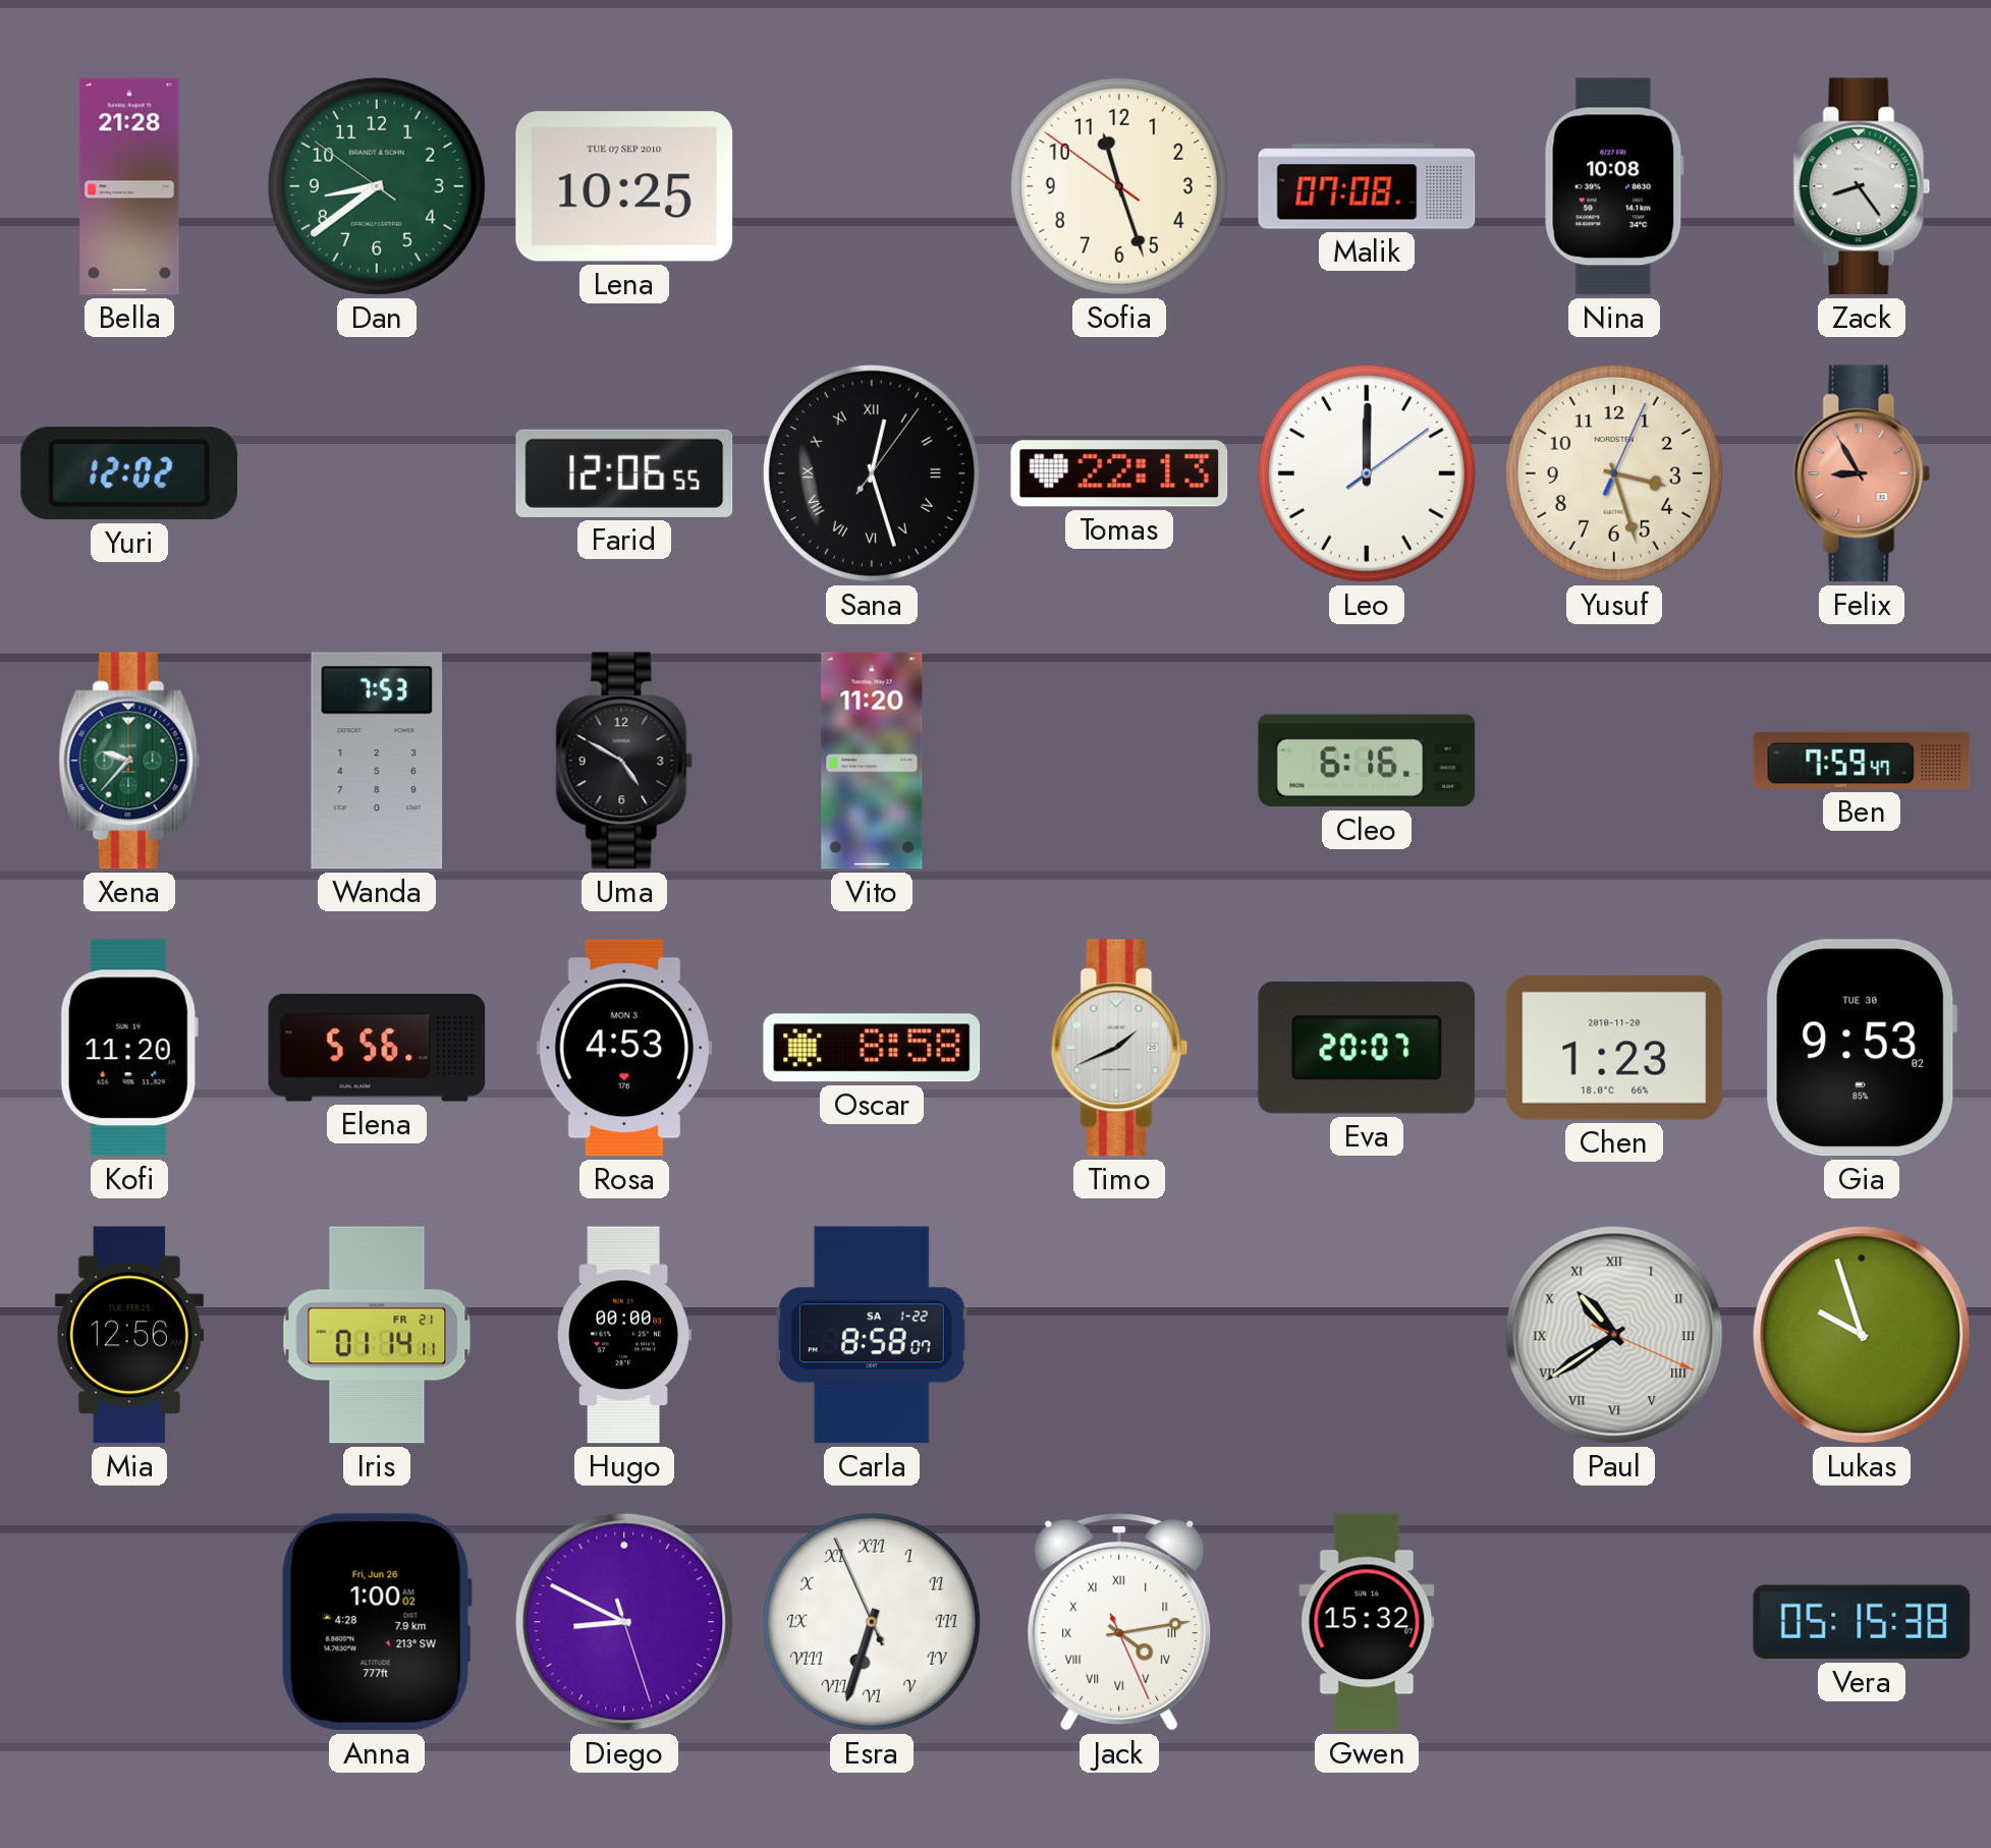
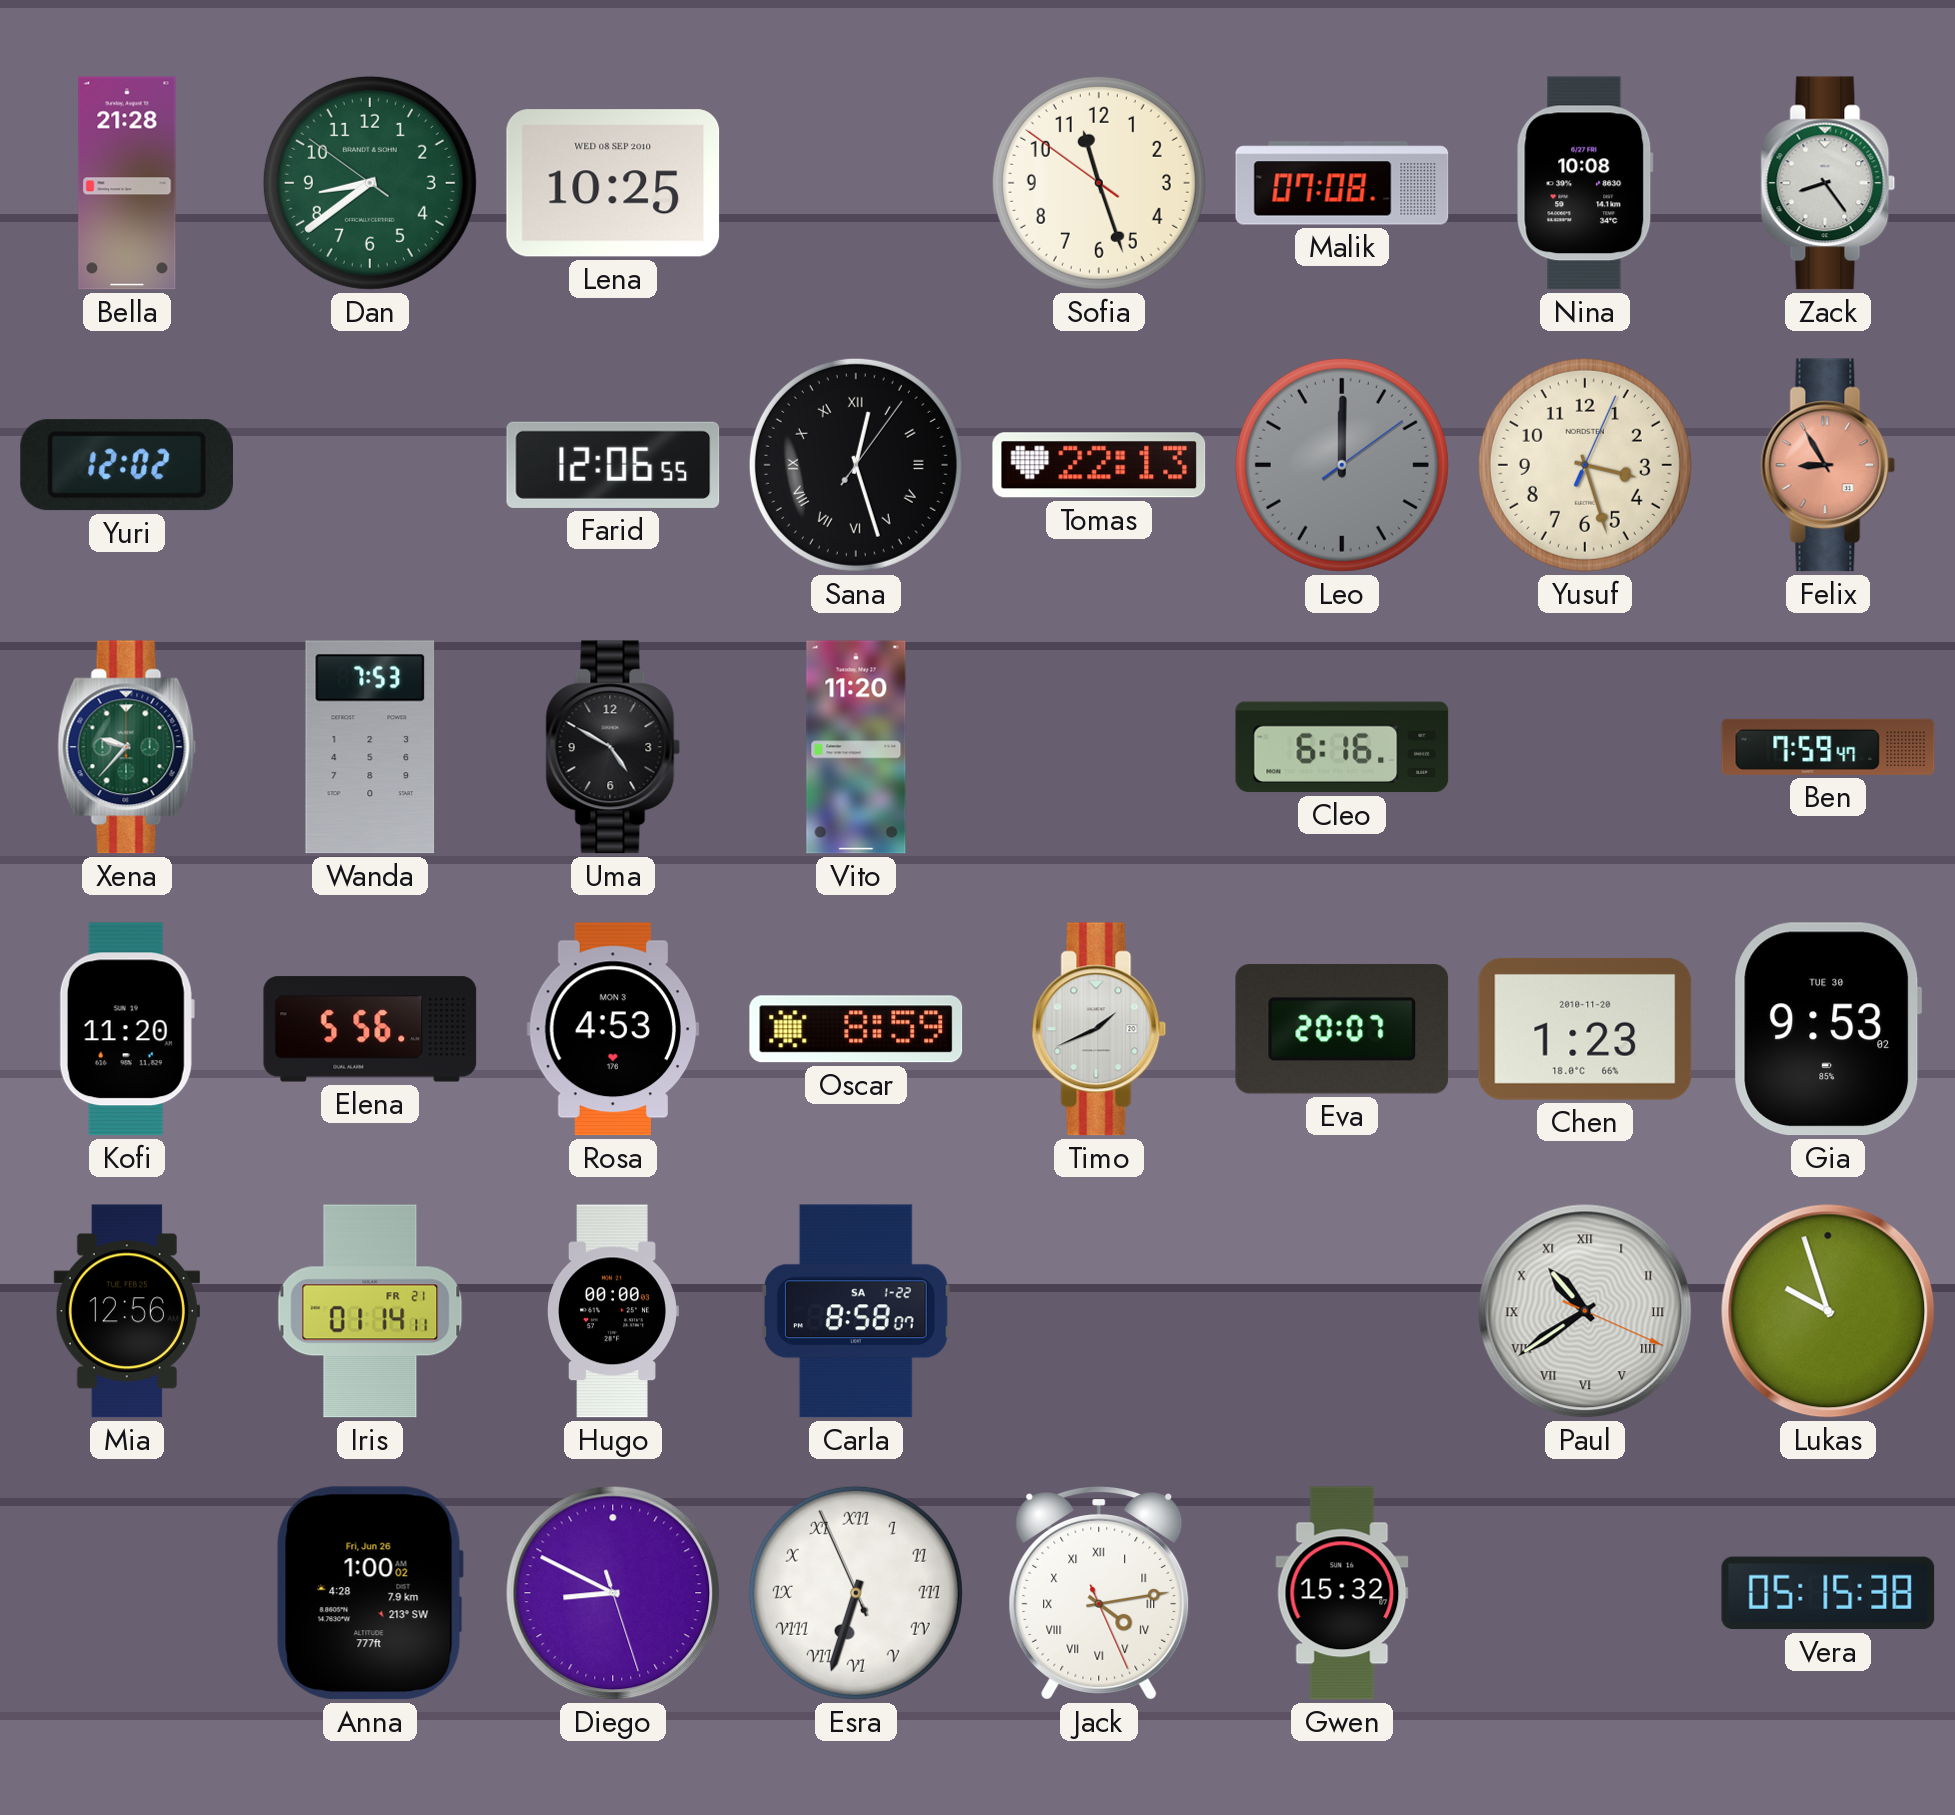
Lena date: TUE 07 SEP 2010 -> WED 08 SEP 2010
Leo dial: white -> grey
Oscar: 8:58 -> 8:59
